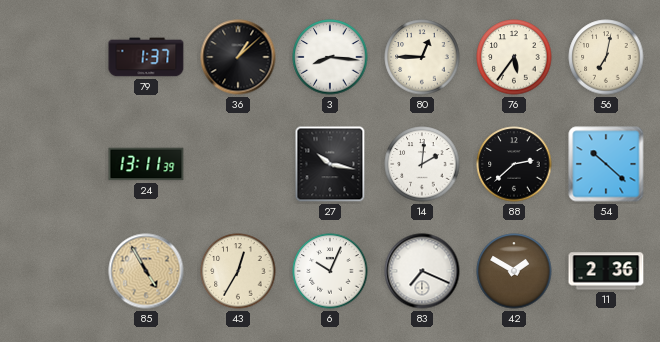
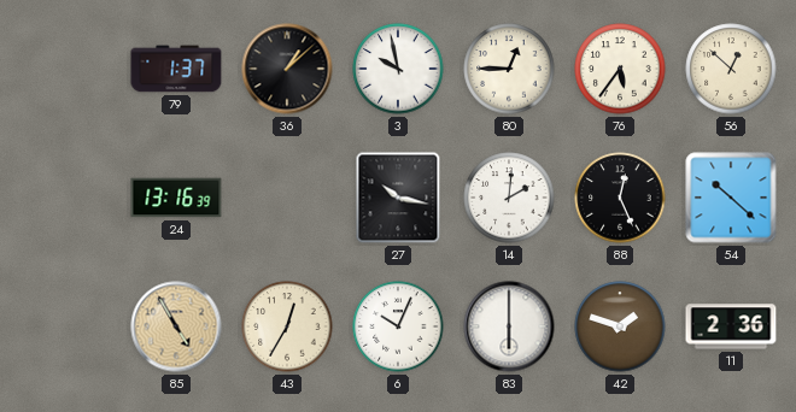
3: 8:16 -> 9:58
56: 7:02 -> 12:52
24: 13:11 -> 13:16
88: 2:38 -> 12:26
83: 7:19 -> 6:00
42: 1:50 -> 1:48
